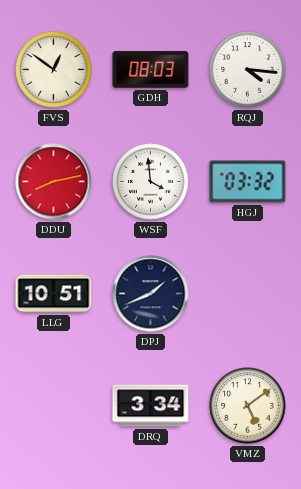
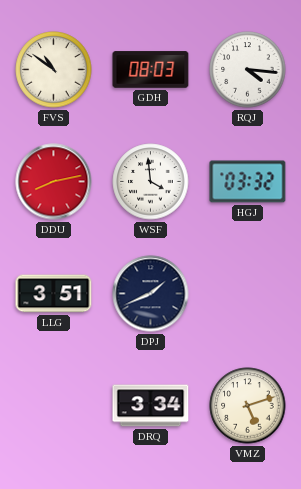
FVS: 12:51 -> 10:51
LLG: 10:51 -> 3:51
VMZ: 5:09 -> 5:12
